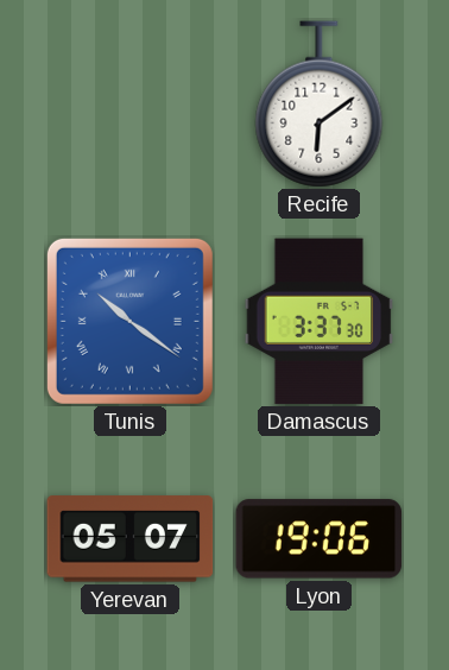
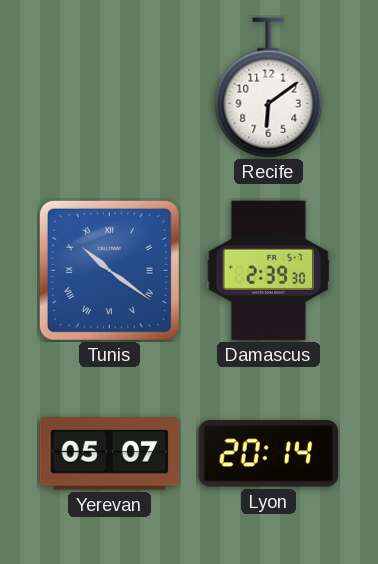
Damascus: 3:37 -> 2:39
Lyon: 19:06 -> 20:14
